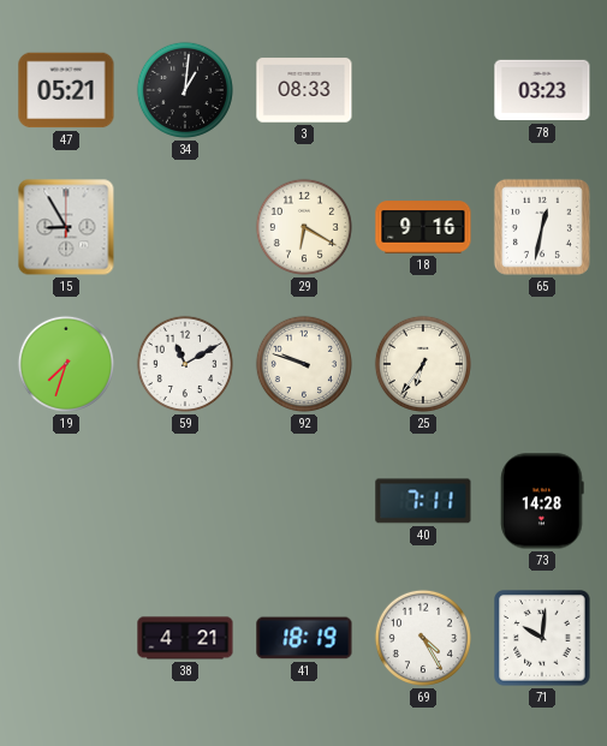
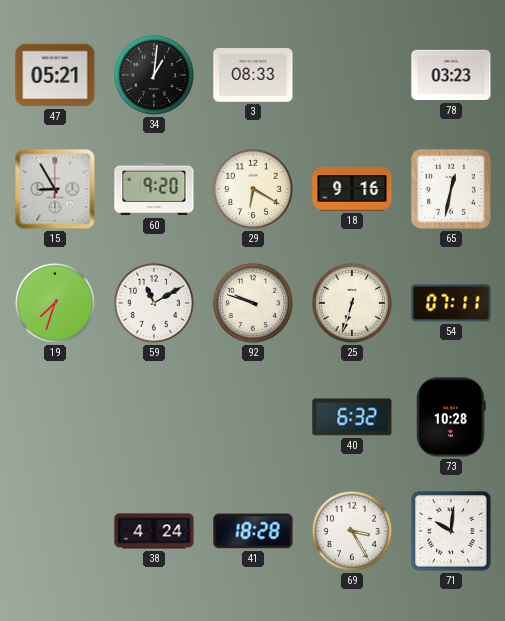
60: none -> 9:20
25: 6:36 -> 6:33
54: none -> 07:11
40: 7:11 -> 6:32
73: 14:28 -> 10:28
38: 4:21 -> 4:24
41: 18:19 -> 18:28
69: 4:25 -> 3:25
